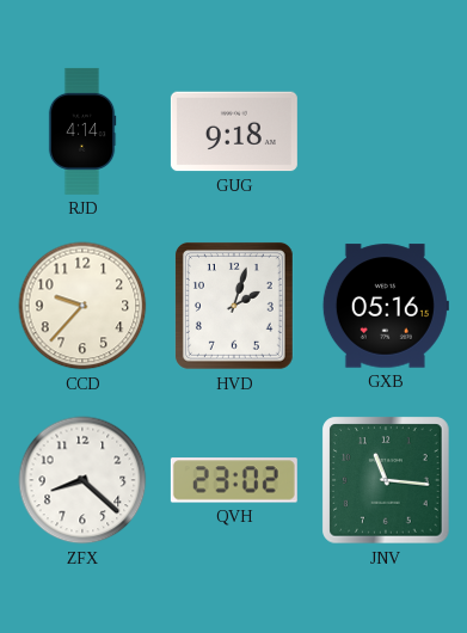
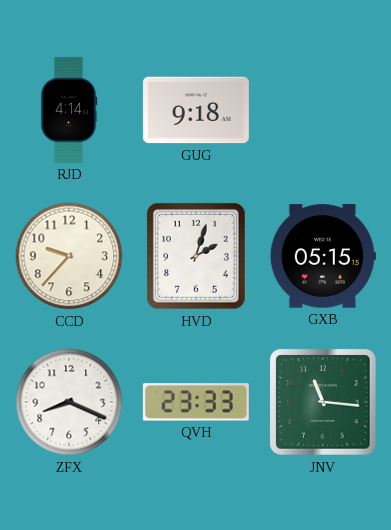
GXB: 05:16 -> 05:15
ZFX: 8:22 -> 8:19
QVH: 23:02 -> 23:33
